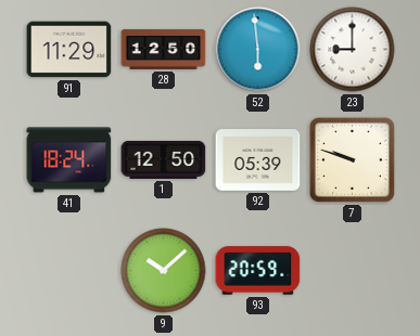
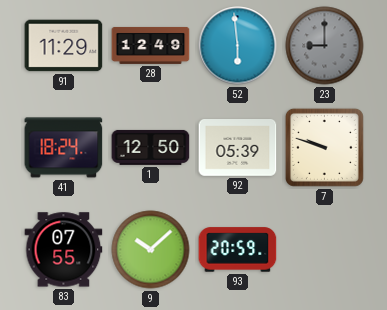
28: 12:50 -> 12:49
23 dial: white -> grey
83: none -> 07:55
